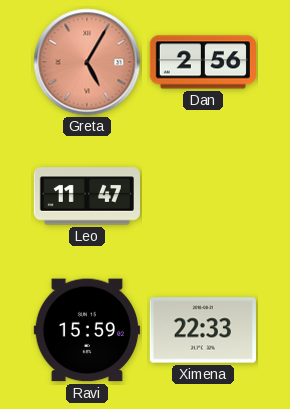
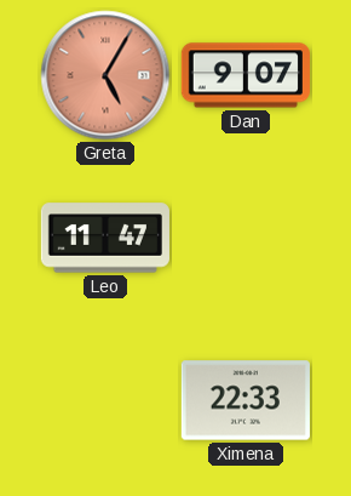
Dan: 2:56 -> 9:07
Ravi: 15:59 -> none
